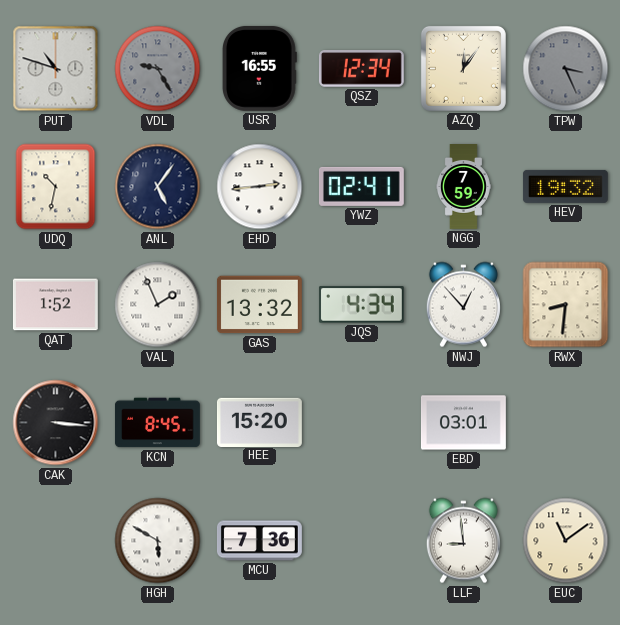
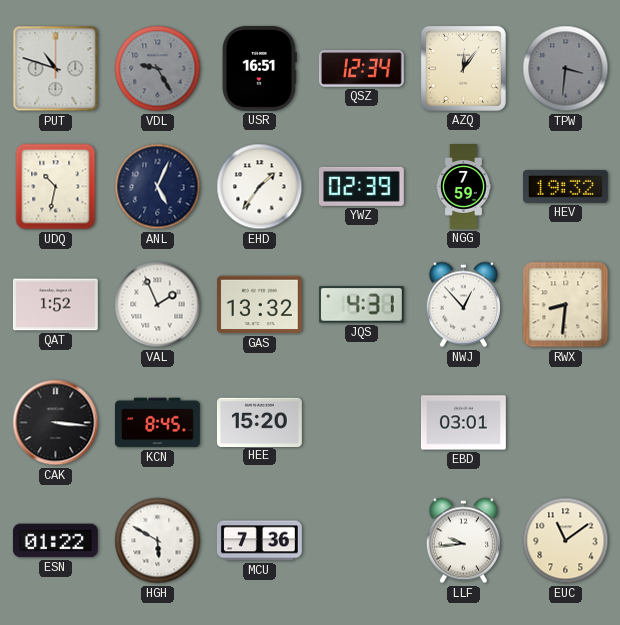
USR: 16:55 -> 16:51
TPW: 3:26 -> 3:31
ANL: 5:06 -> 5:04
EHD: 2:44 -> 1:36
YWZ: 02:41 -> 02:39
JQS: 4:34 -> 4:31
ESN: none -> 01:22
LLF: 8:59 -> 9:44
